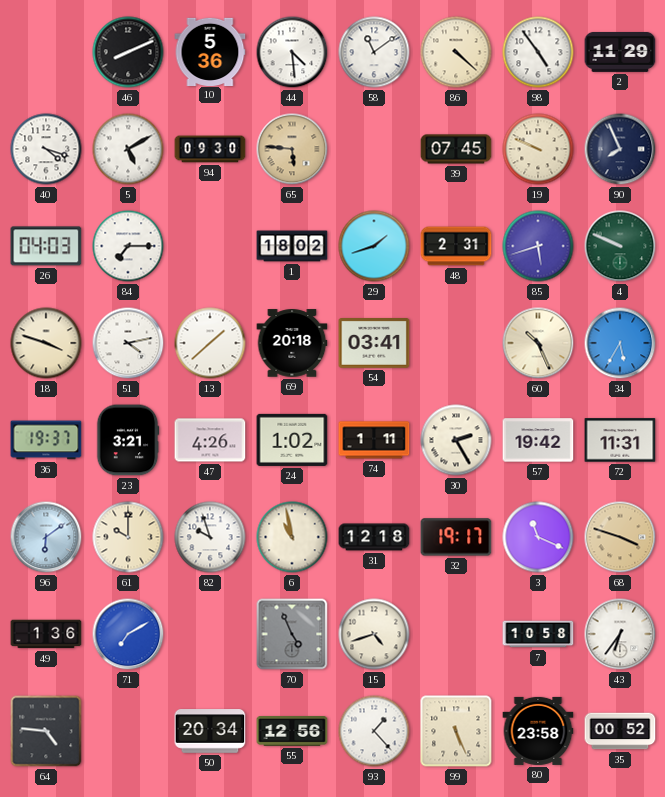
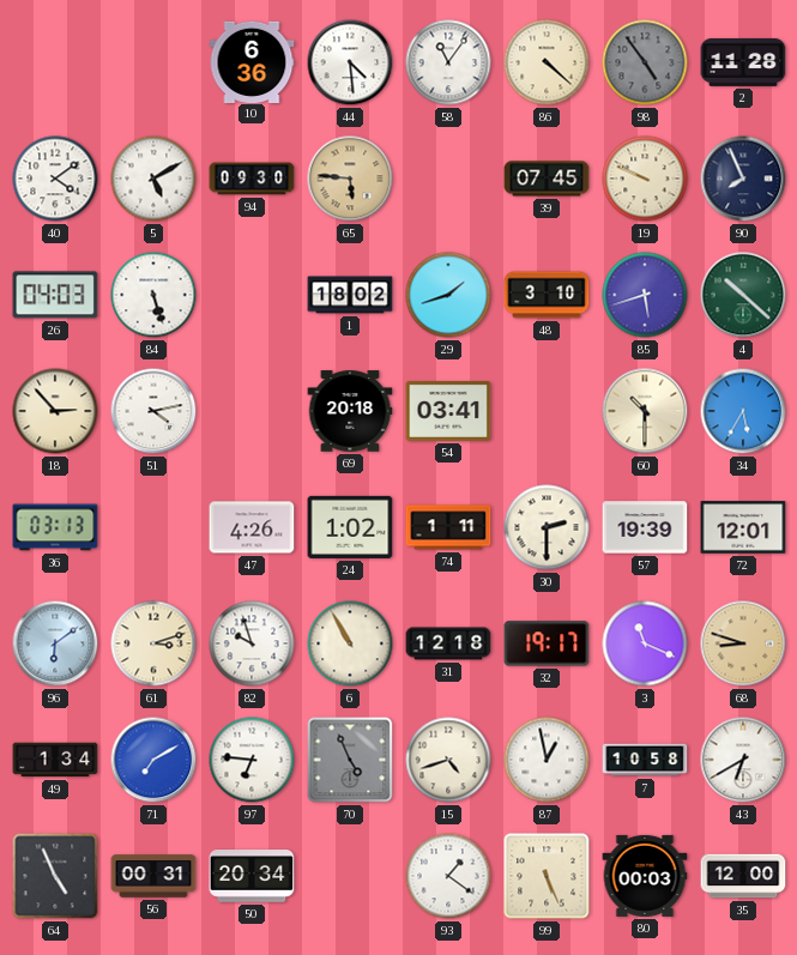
46: 8:11 -> none
10: 5:36 -> 6:36
58: 11:09 -> 11:06
98 dial: white -> grey
2: 11:29 -> 11:28
40: 4:18 -> 4:09
84: 7:15 -> 5:27
48: 2:31 -> 3:10
4: 9:49 -> 10:22
18: 3:48 -> 2:53
13: 1:38 -> none
60: 10:26 -> 10:30
36: 19:37 -> 03:13
23: 3:21 -> none
30: 2:25 -> 2:30
57: 19:42 -> 19:39
72: 11:31 -> 12:01
61: 10:00 -> 3:12
6: 10:58 -> 10:55
68: 3:48 -> 8:48
49: 1:36 -> 1:34
97: none -> 6:46
87: none -> 12:58
43: 6:36 -> 6:40
64: 4:46 -> 4:56
56: none -> 00:31
55: 12:56 -> none
93: 1:23 -> 1:21
80: 23:58 -> 00:03
35: 00:52 -> 12:00
